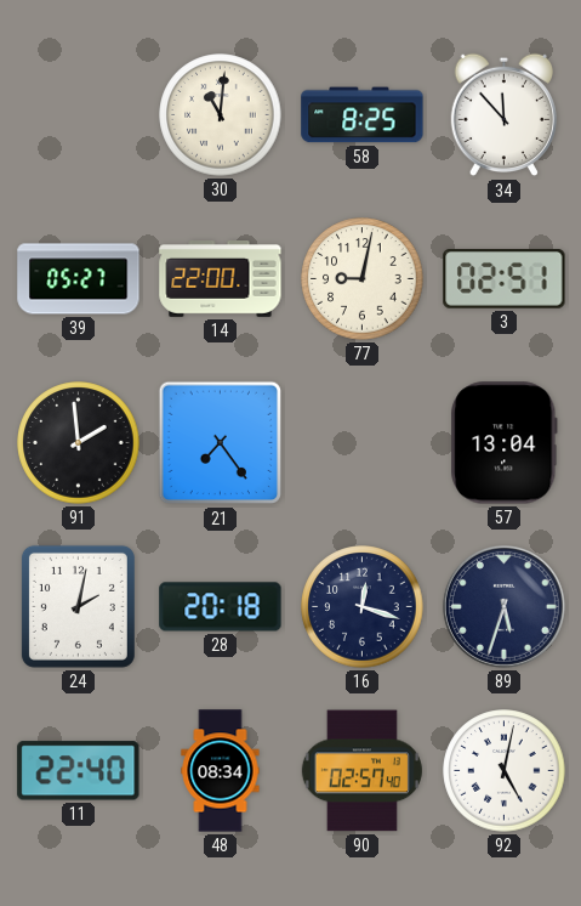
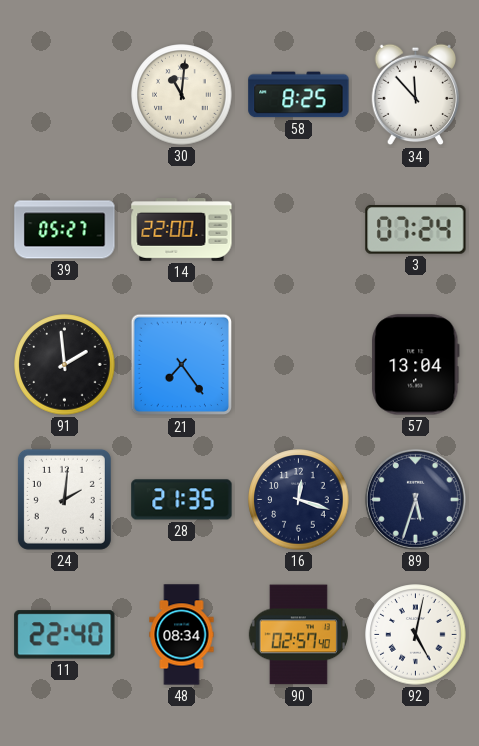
77: 9:02 -> none
3: 02:51 -> 07:24
24: 2:02 -> 2:01
28: 20:18 -> 21:35
